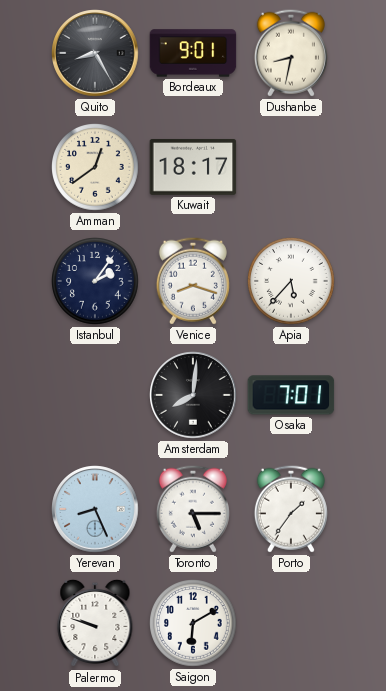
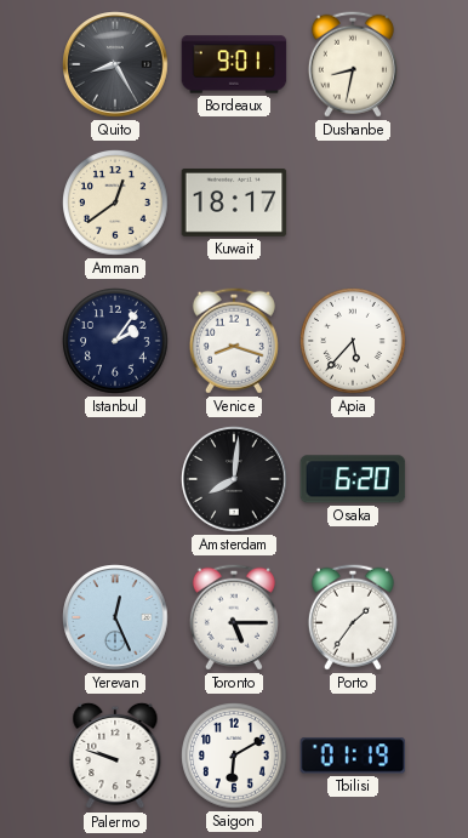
Osaka: 7:01 -> 6:20
Yerevan: 8:26 -> 12:26
Tbilisi: none -> 01:19
